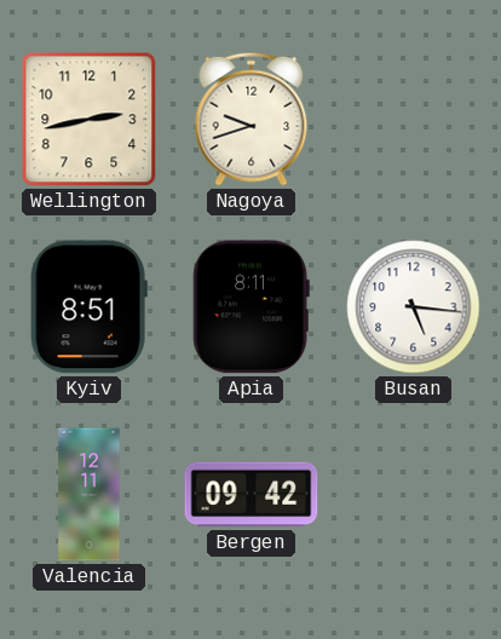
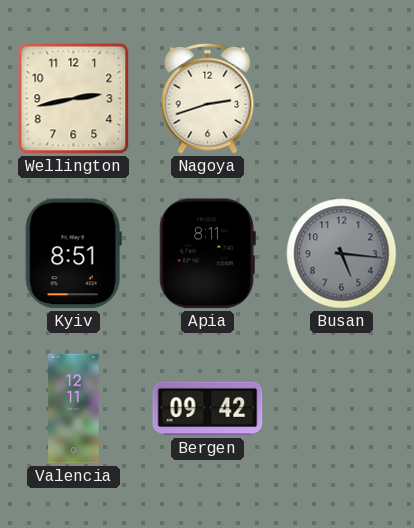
Nagoya: 9:42 -> 2:42
Busan dial: white -> grey
